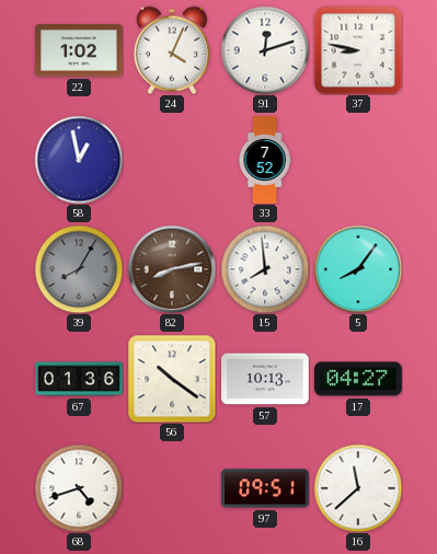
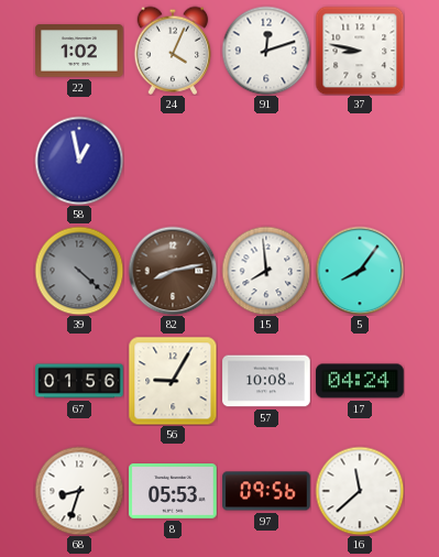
33: 7:52 -> none
39: 8:05 -> 4:22
67: 01:36 -> 01:56
56: 10:21 -> 9:05
57: 10:13 -> 10:08
17: 04:27 -> 04:24
68: 4:42 -> 8:33
8: none -> 05:53
97: 09:51 -> 09:56
